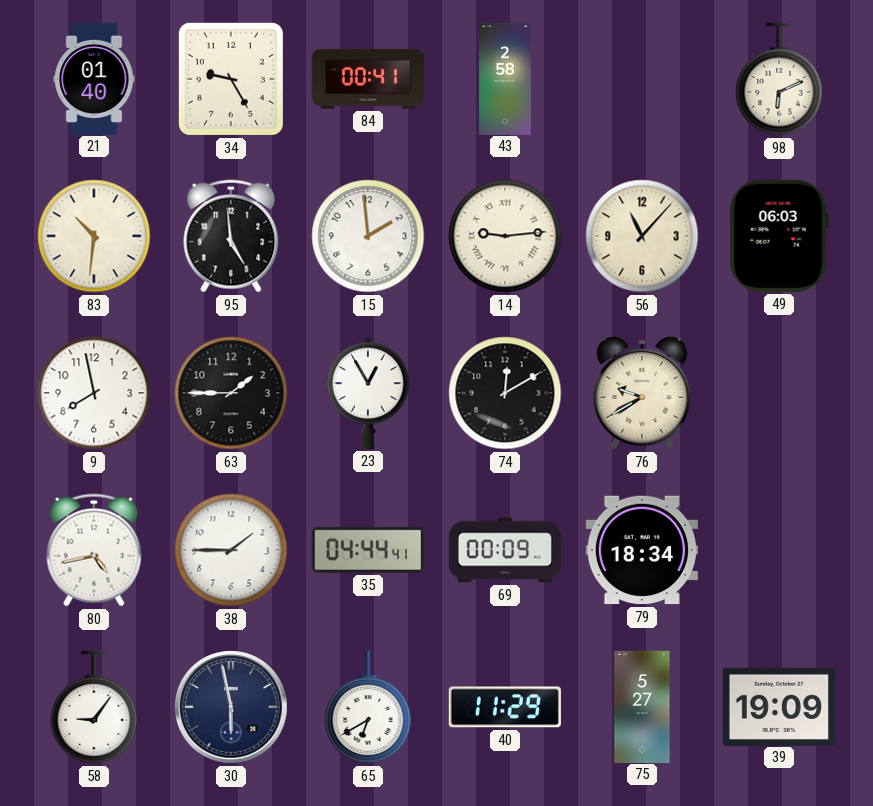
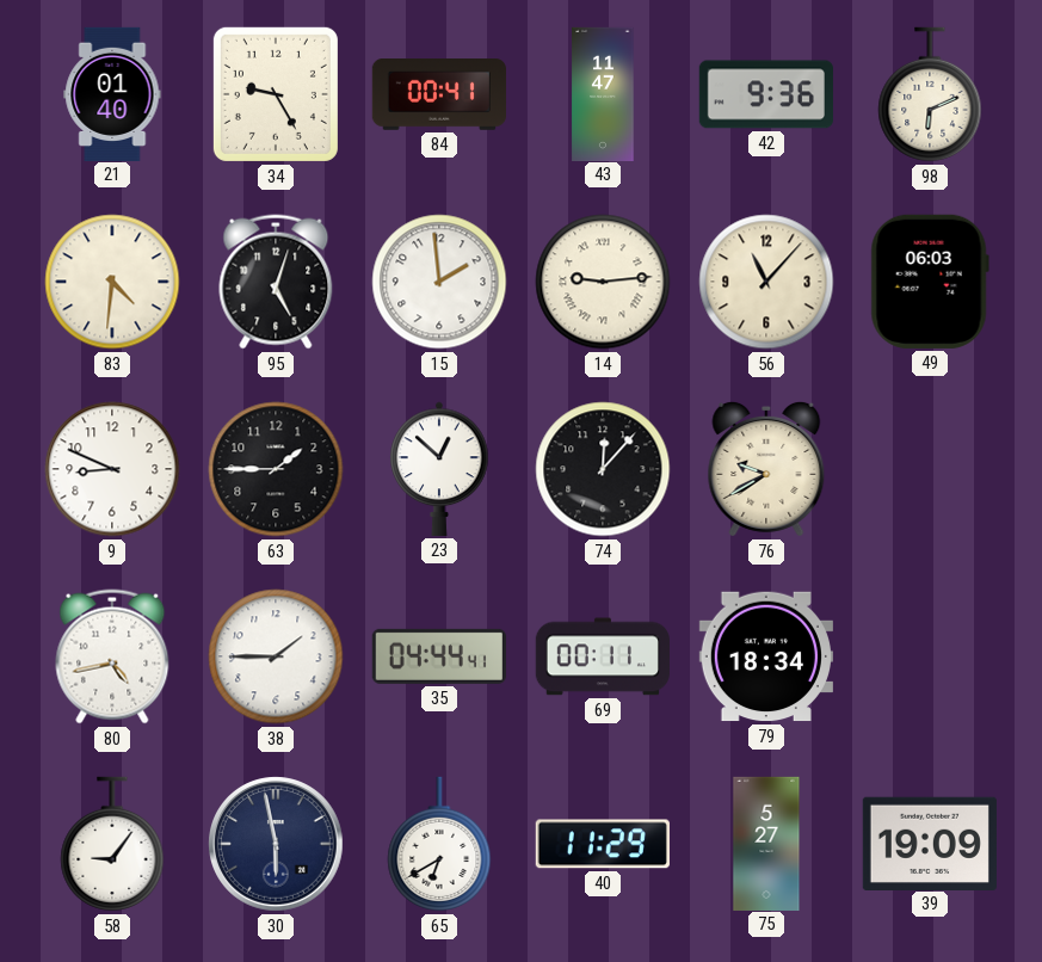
43: 2:58 -> 11:47
42: none -> 9:36
83: 10:31 -> 4:31
95: 4:59 -> 5:03
9: 7:58 -> 8:49
23: 12:55 -> 12:52
74: 12:10 -> 12:07
69: 00:09 -> 00:11
